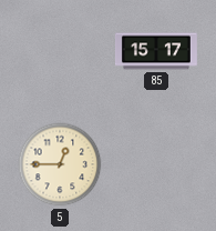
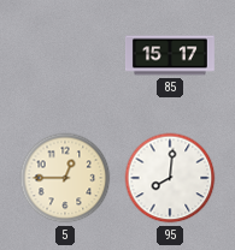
95: none -> 8:01
